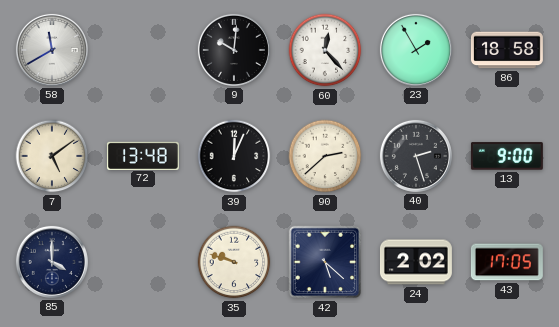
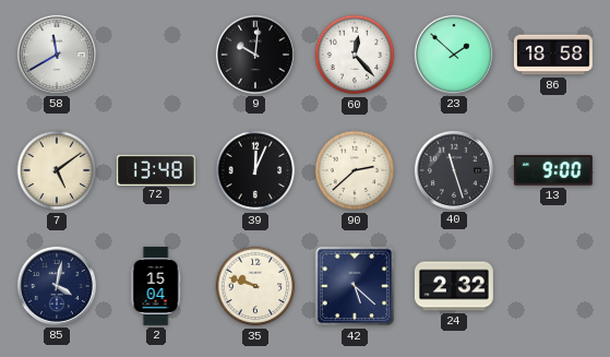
23: 1:55 -> 1:52
40: 2:27 -> 11:27
85: 4:00 -> 4:02
2: none -> 15:04
24: 2:02 -> 2:32
43: 17:05 -> none
